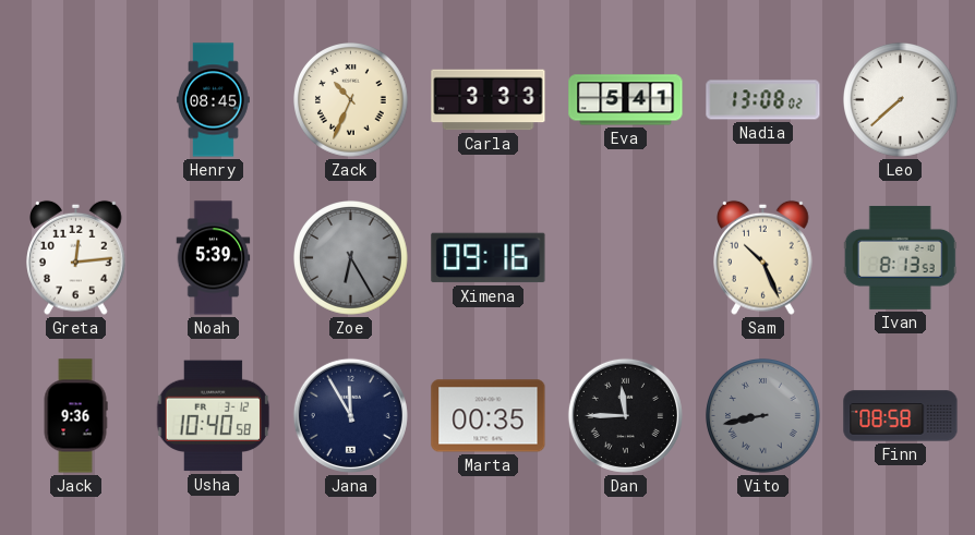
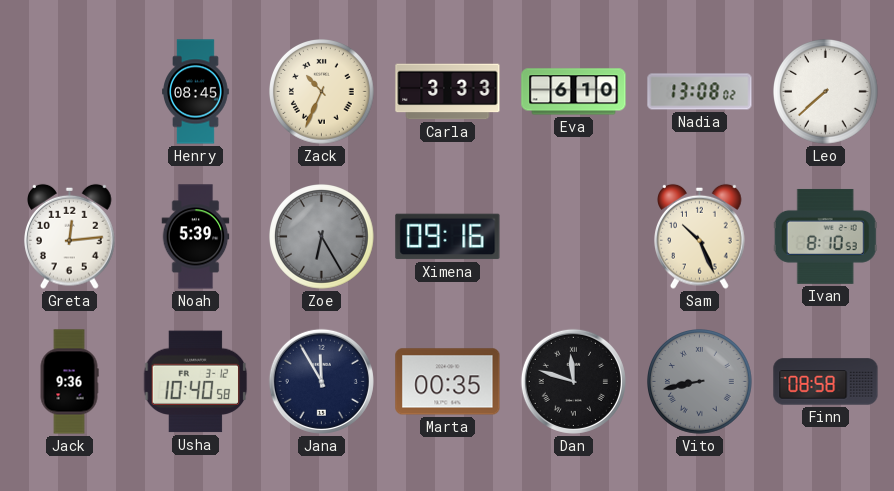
Eva: 5:41 -> 6:10
Ivan: 8:13 -> 8:10
Dan: 11:45 -> 11:48
